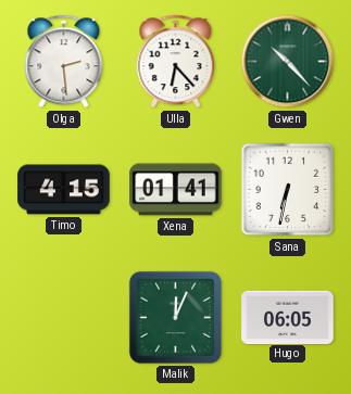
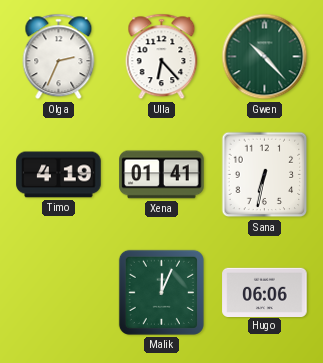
Olga: 2:29 -> 2:34
Timo: 4:15 -> 4:19
Hugo: 06:05 -> 06:06
